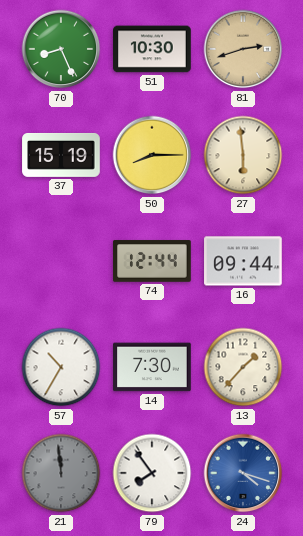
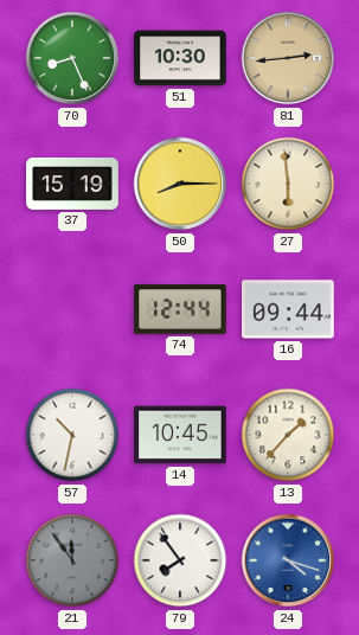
81: 2:42 -> 2:44
57: 10:35 -> 10:32
14: 7:30 -> 10:45
21: 11:59 -> 11:54
